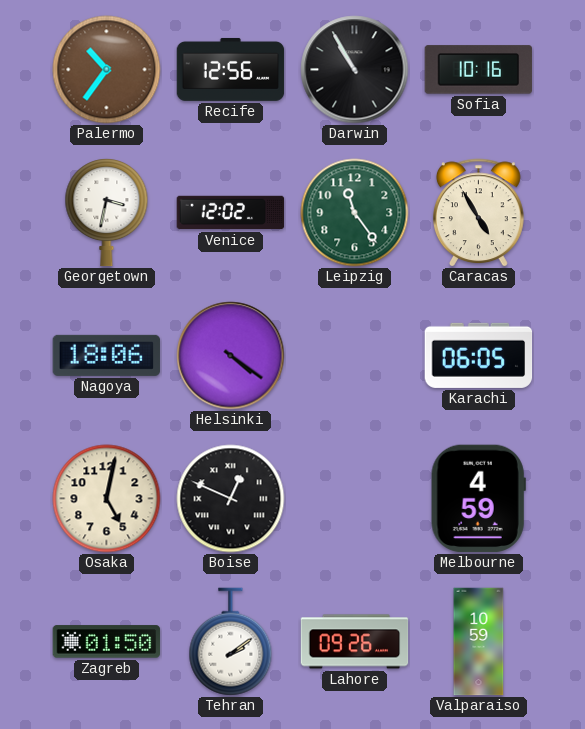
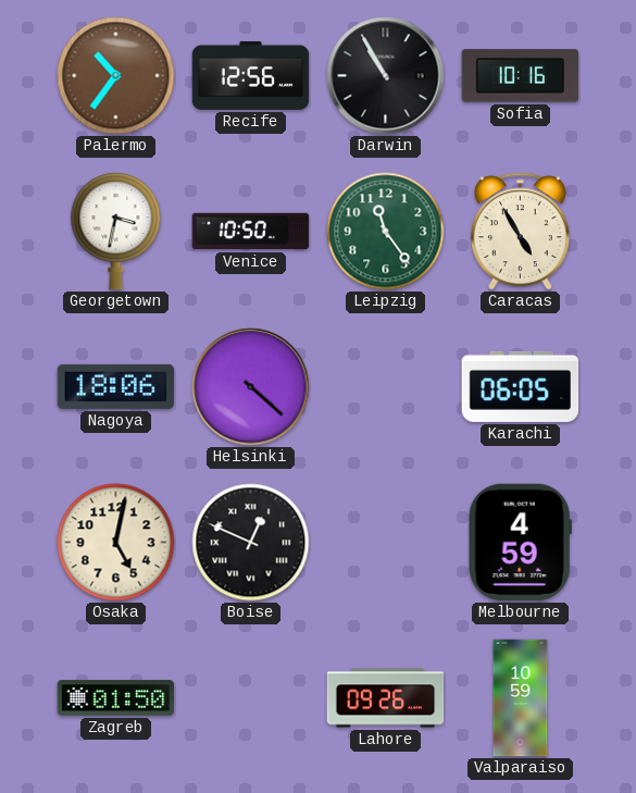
Venice: 12:02 -> 10:50
Helsinki: 4:21 -> 4:22
Tehran: 2:09 -> none
